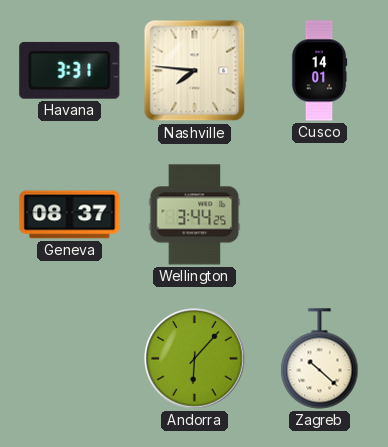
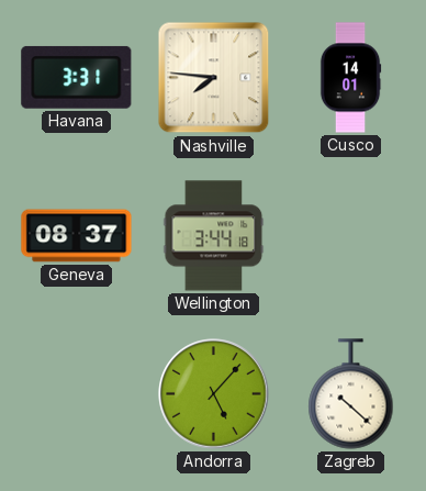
Wellington: 3:44:25 -> 3:44:18
Andorra: 6:07 -> 5:07
